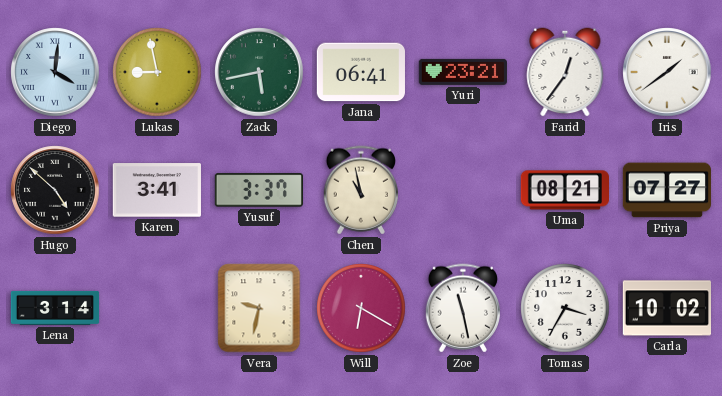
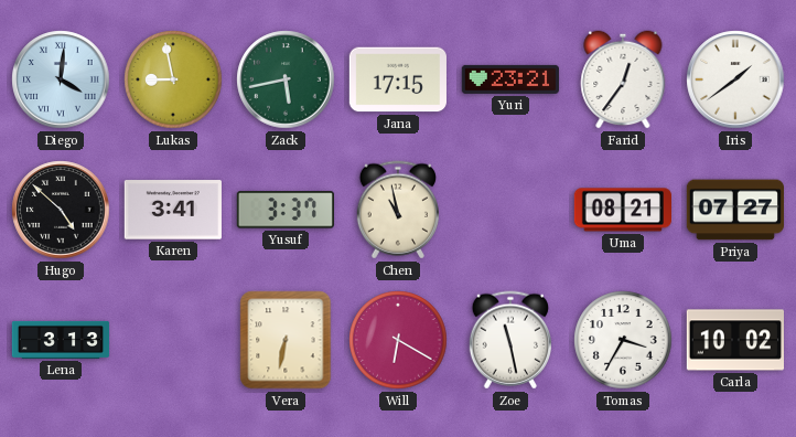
Jana: 06:41 -> 17:15
Lena: 3:14 -> 3:13
Vera: 9:32 -> 6:32
